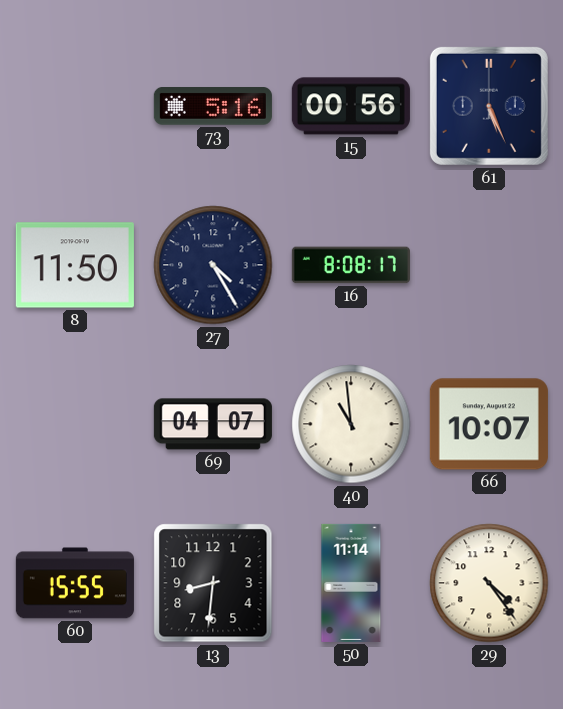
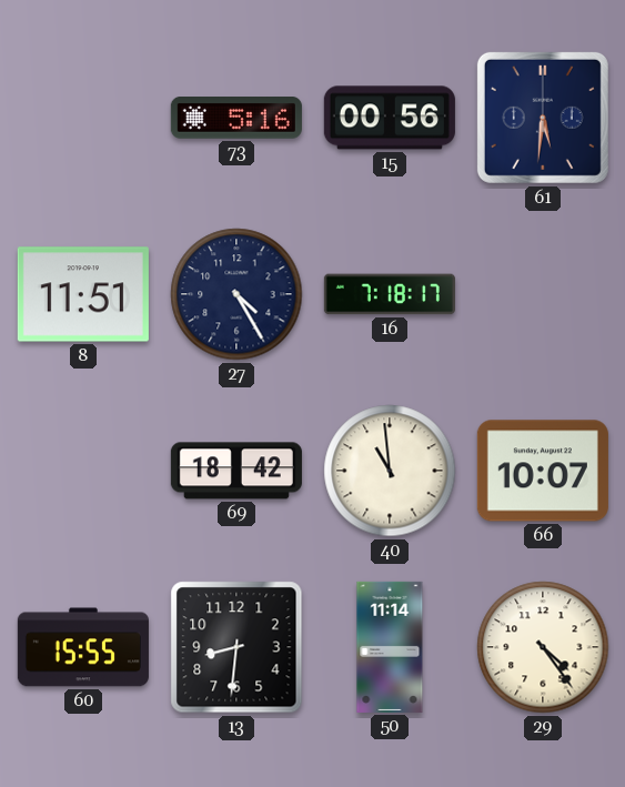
61: 5:26 -> 5:31
8: 11:50 -> 11:51
16: 8:08 -> 7:18
69: 04:07 -> 18:42
